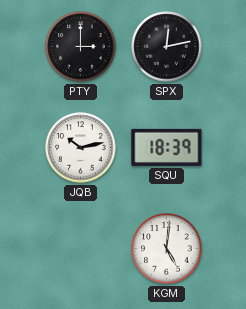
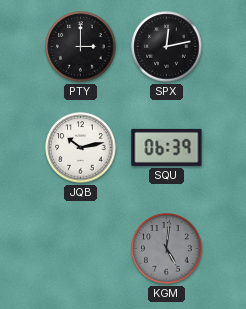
SQU: 18:39 -> 06:39
KGM dial: white -> grey
